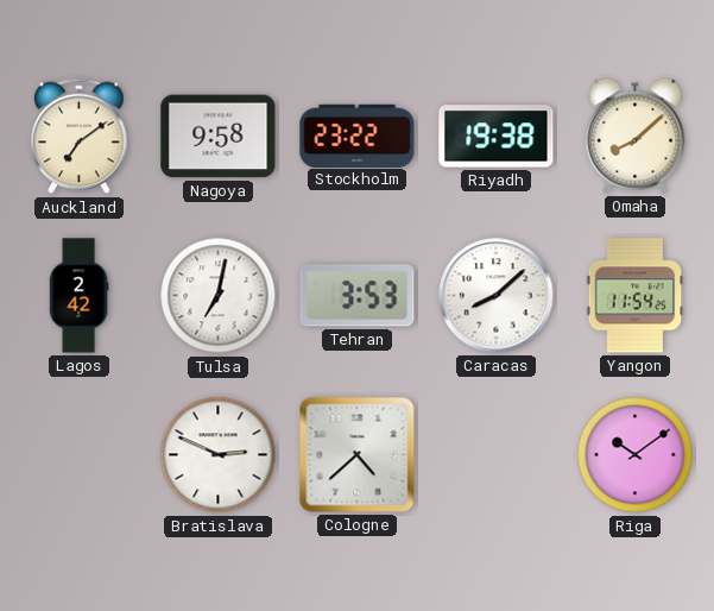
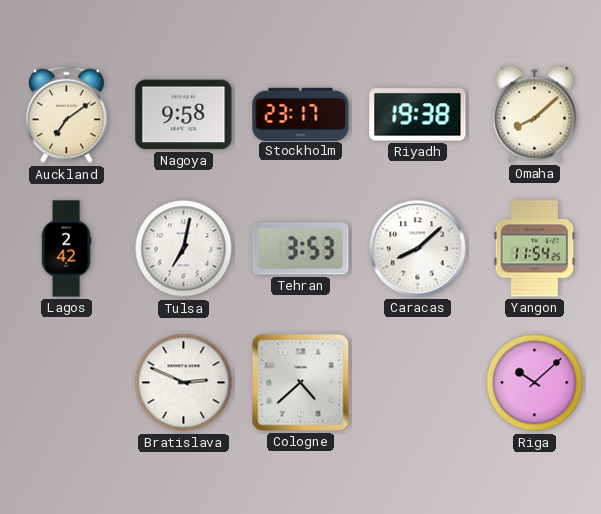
Stockholm: 23:22 -> 23:17
Riga: 10:09 -> 10:08
